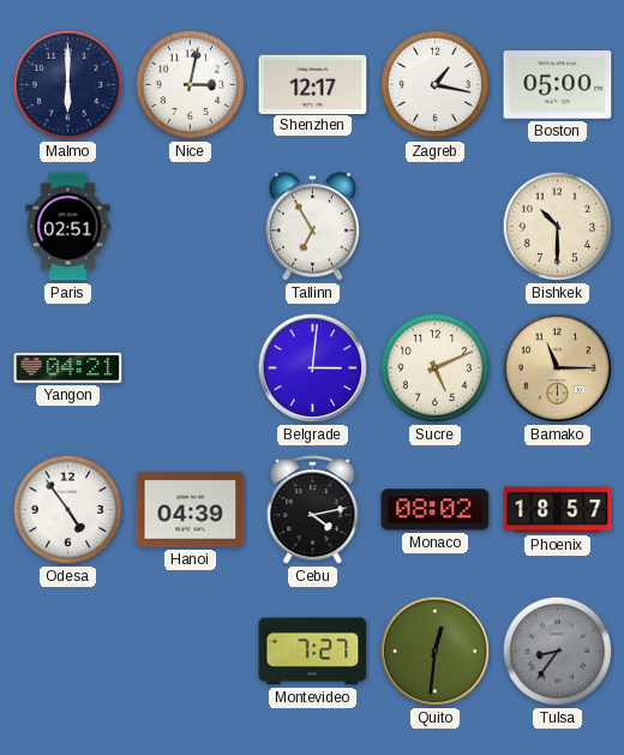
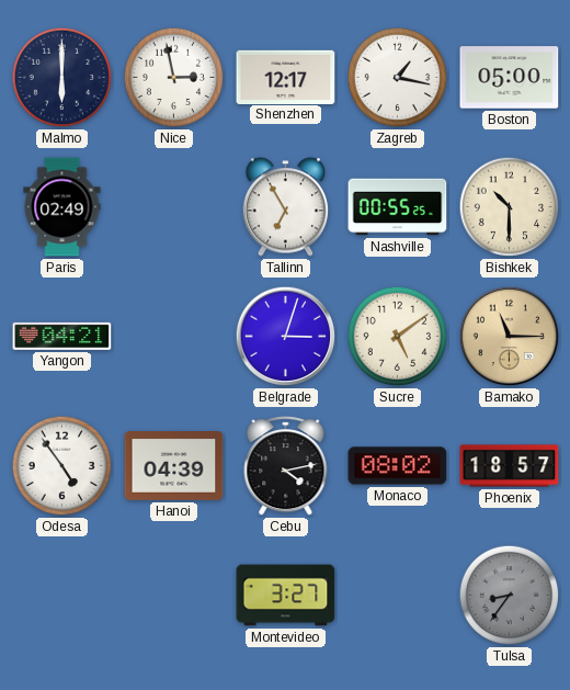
Nice: 3:02 -> 2:58
Paris: 02:51 -> 02:49
Nashville: none -> 00:55
Belgrade: 3:01 -> 3:03
Sucre: 5:11 -> 5:09
Montevideo: 7:27 -> 3:27
Quito: 12:31 -> none
